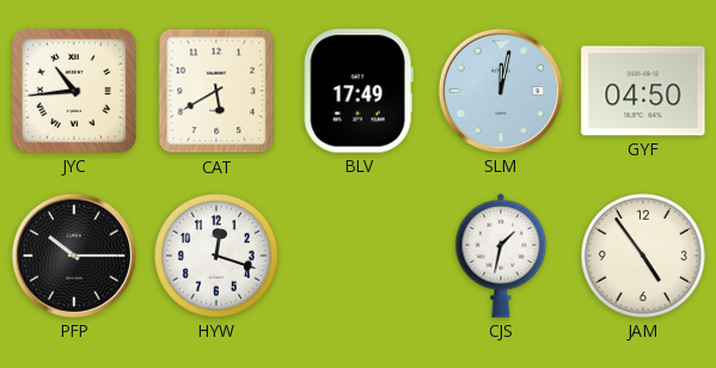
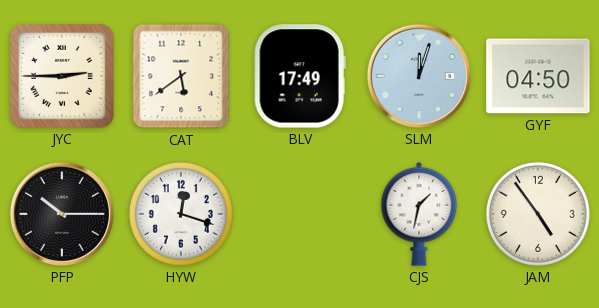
JYC: 10:44 -> 2:45
CAT: 5:40 -> 5:39
SLM: 12:02 -> 12:03
